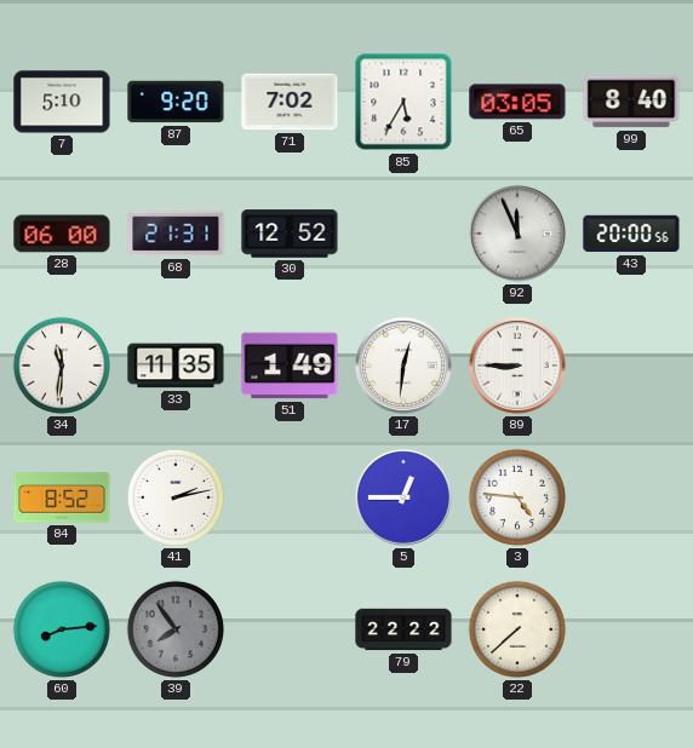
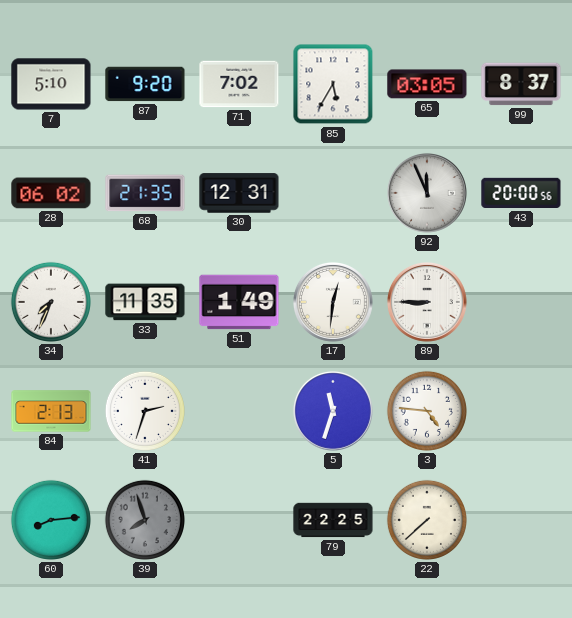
99: 8:40 -> 8:37
28: 06:00 -> 06:02
68: 21:31 -> 21:35
30: 12:52 -> 12:31
34: 11:31 -> 7:34
84: 8:52 -> 2:13
41: 2:13 -> 2:33
5: 12:45 -> 11:33
39: 7:54 -> 7:57
79: 22:22 -> 22:25
